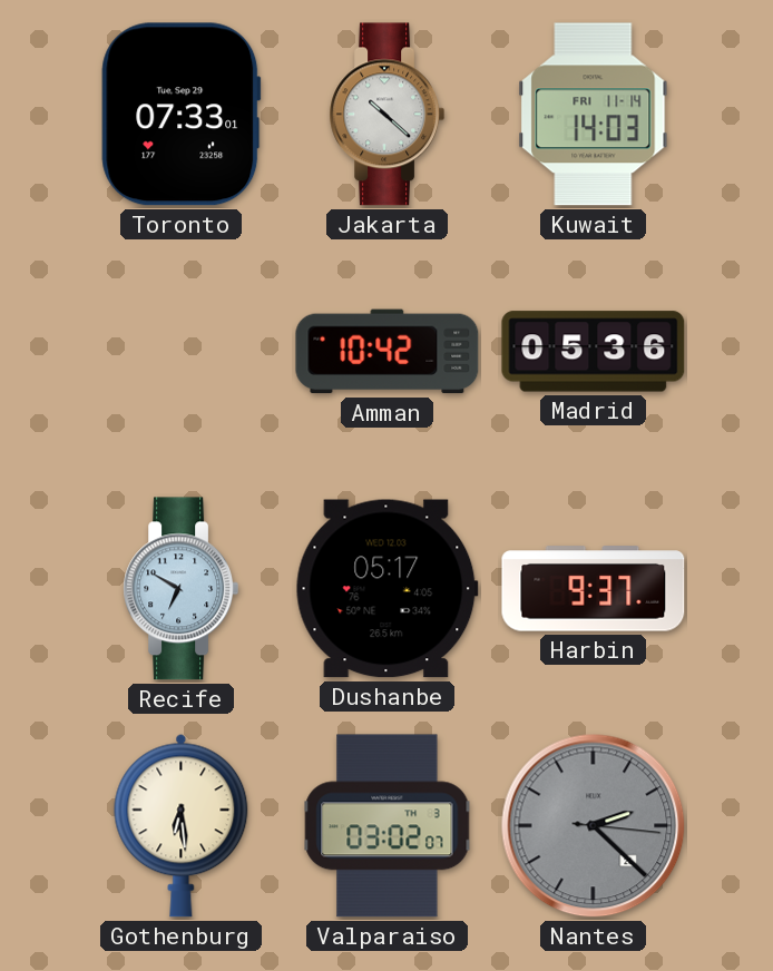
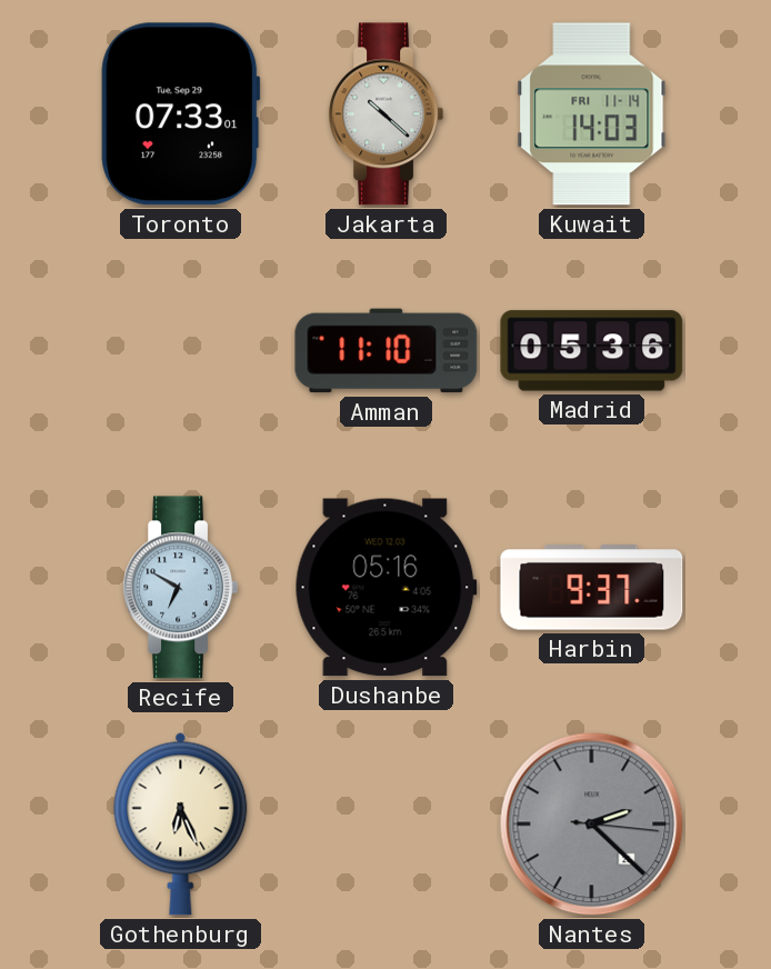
Amman: 10:42 -> 11:10
Dushanbe: 05:17 -> 05:16
Gothenburg: 6:29 -> 6:26
Valparaiso: 03:02 -> none
